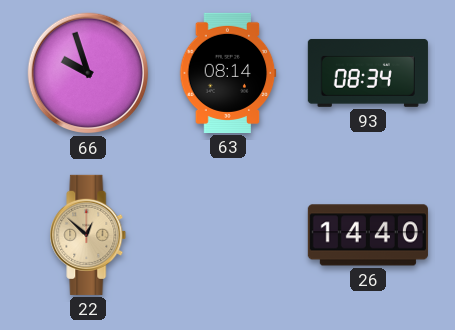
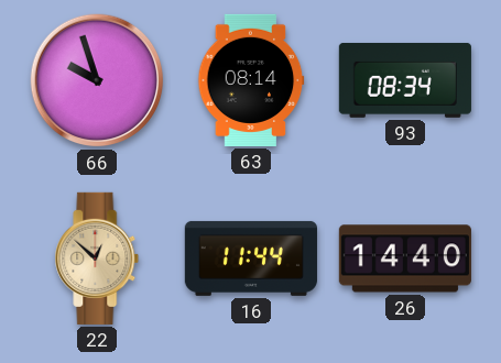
16: none -> 11:44
